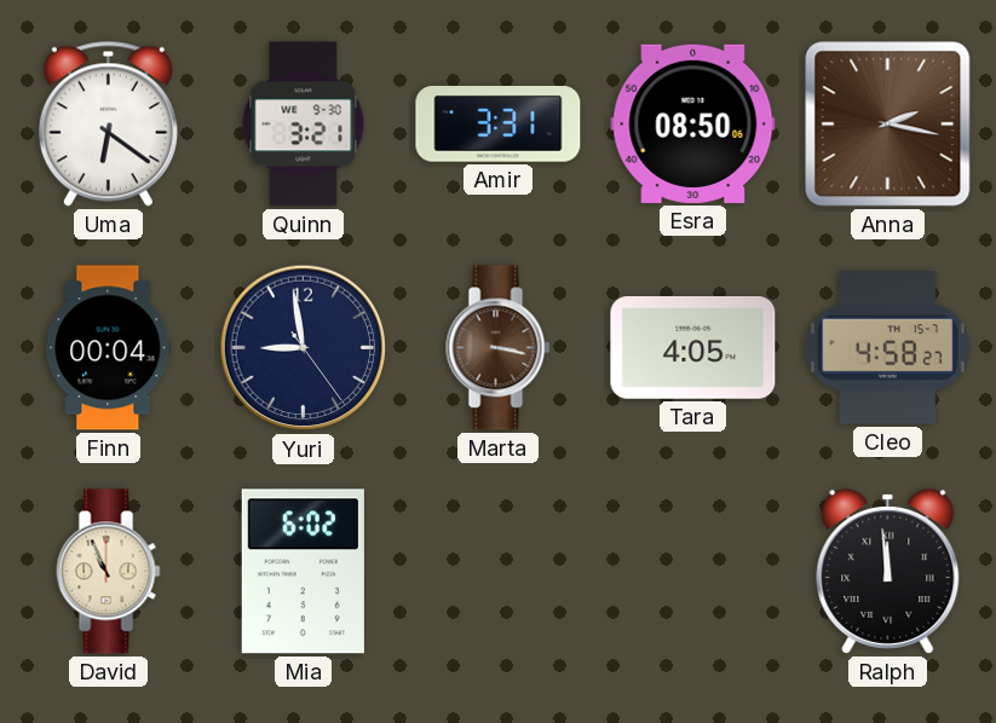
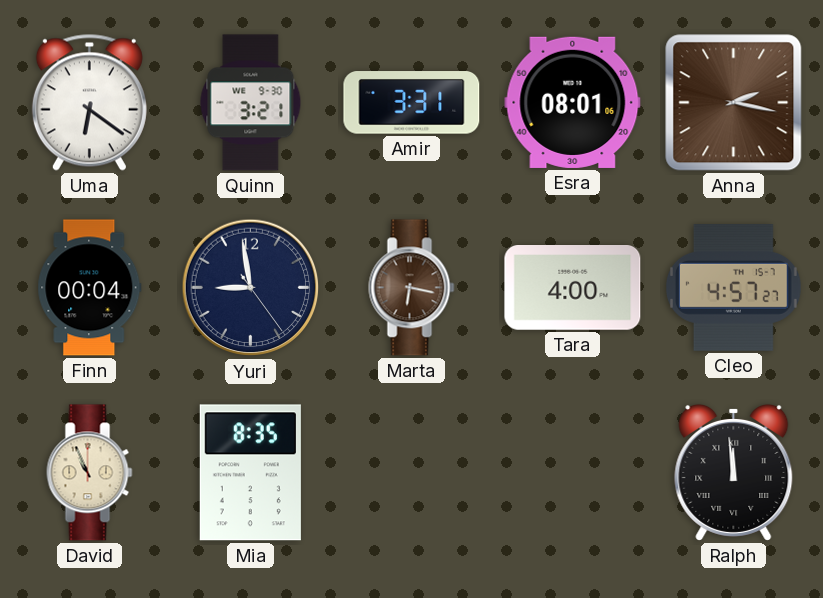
Esra: 08:50 -> 08:01
Marta: 3:17 -> 6:17
Tara: 4:05 -> 4:00
Cleo: 4:58 -> 4:57
Mia: 6:02 -> 8:35
